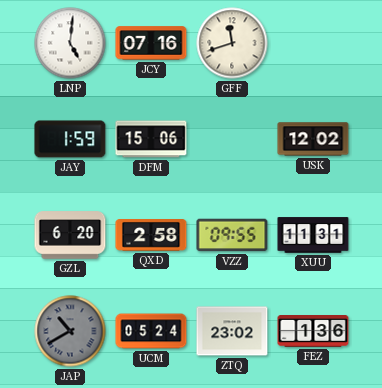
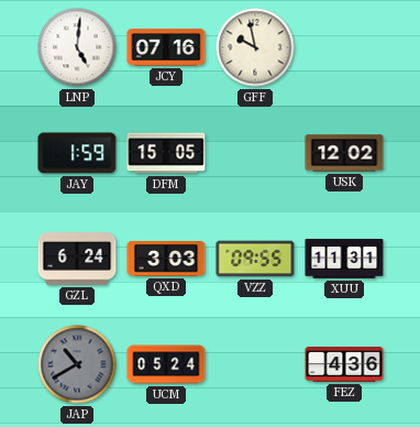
GFF: 11:42 -> 9:58
DFM: 15:06 -> 15:05
GZL: 6:20 -> 6:24
QXD: 2:58 -> 3:03
ZTQ: 23:02 -> none
FEZ: 1:36 -> 4:36
